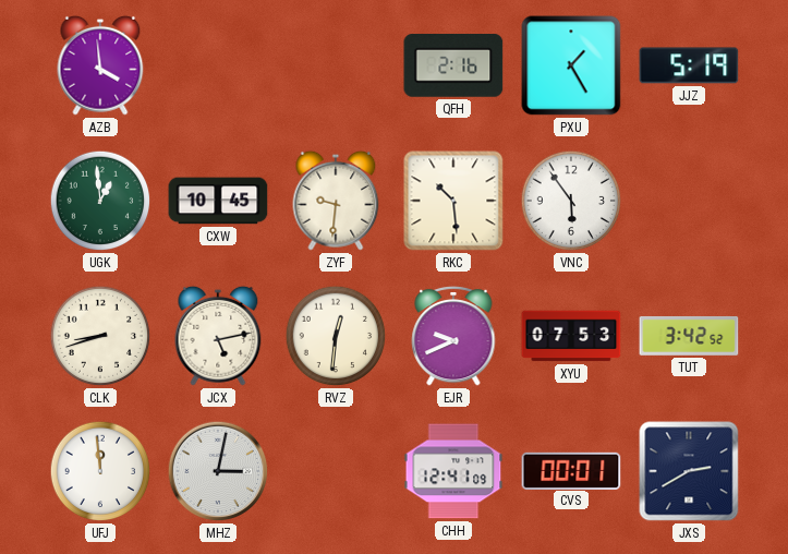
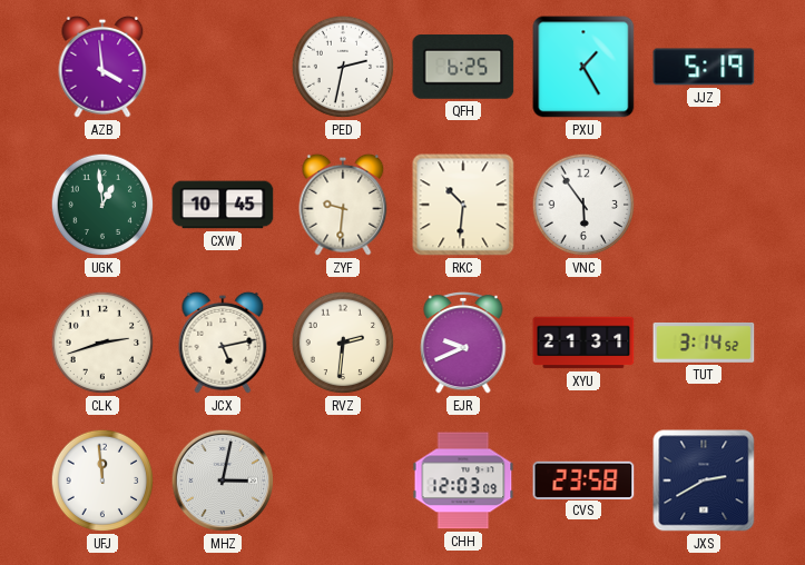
PED: none -> 2:32
QFH: 2:16 -> 6:25
RKC: 10:29 -> 10:31
CLK: 8:42 -> 2:42
RVZ: 12:31 -> 2:31
XYU: 07:53 -> 21:31
TUT: 3:42 -> 3:14
CHH: 12:41 -> 12:03
CVS: 00:01 -> 23:58
